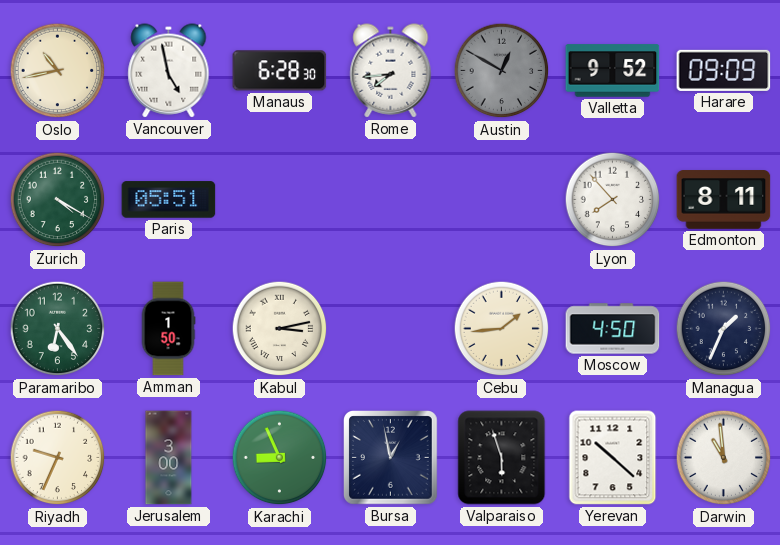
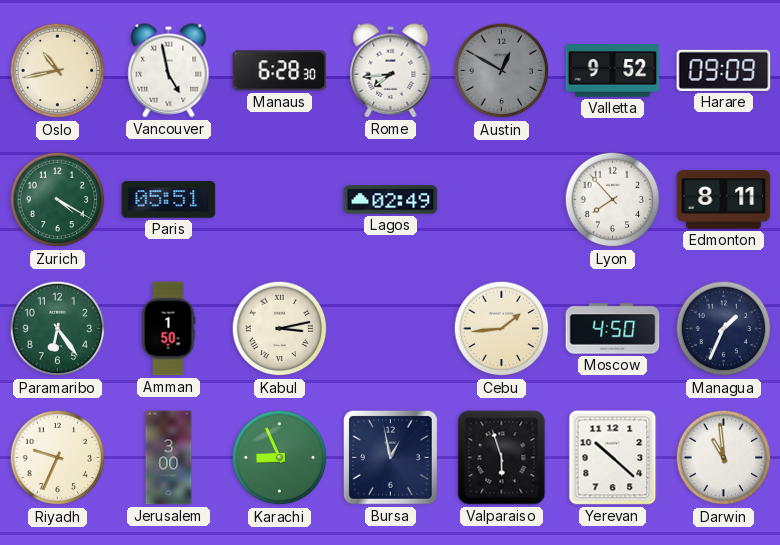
Lagos: none -> 02:49
